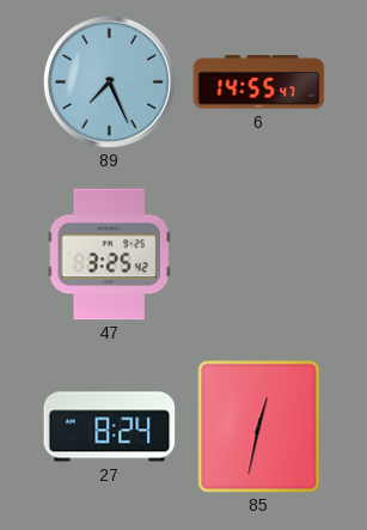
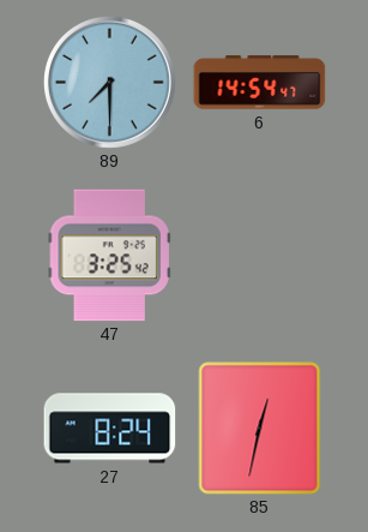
89: 7:26 -> 7:30
6: 14:55 -> 14:54
